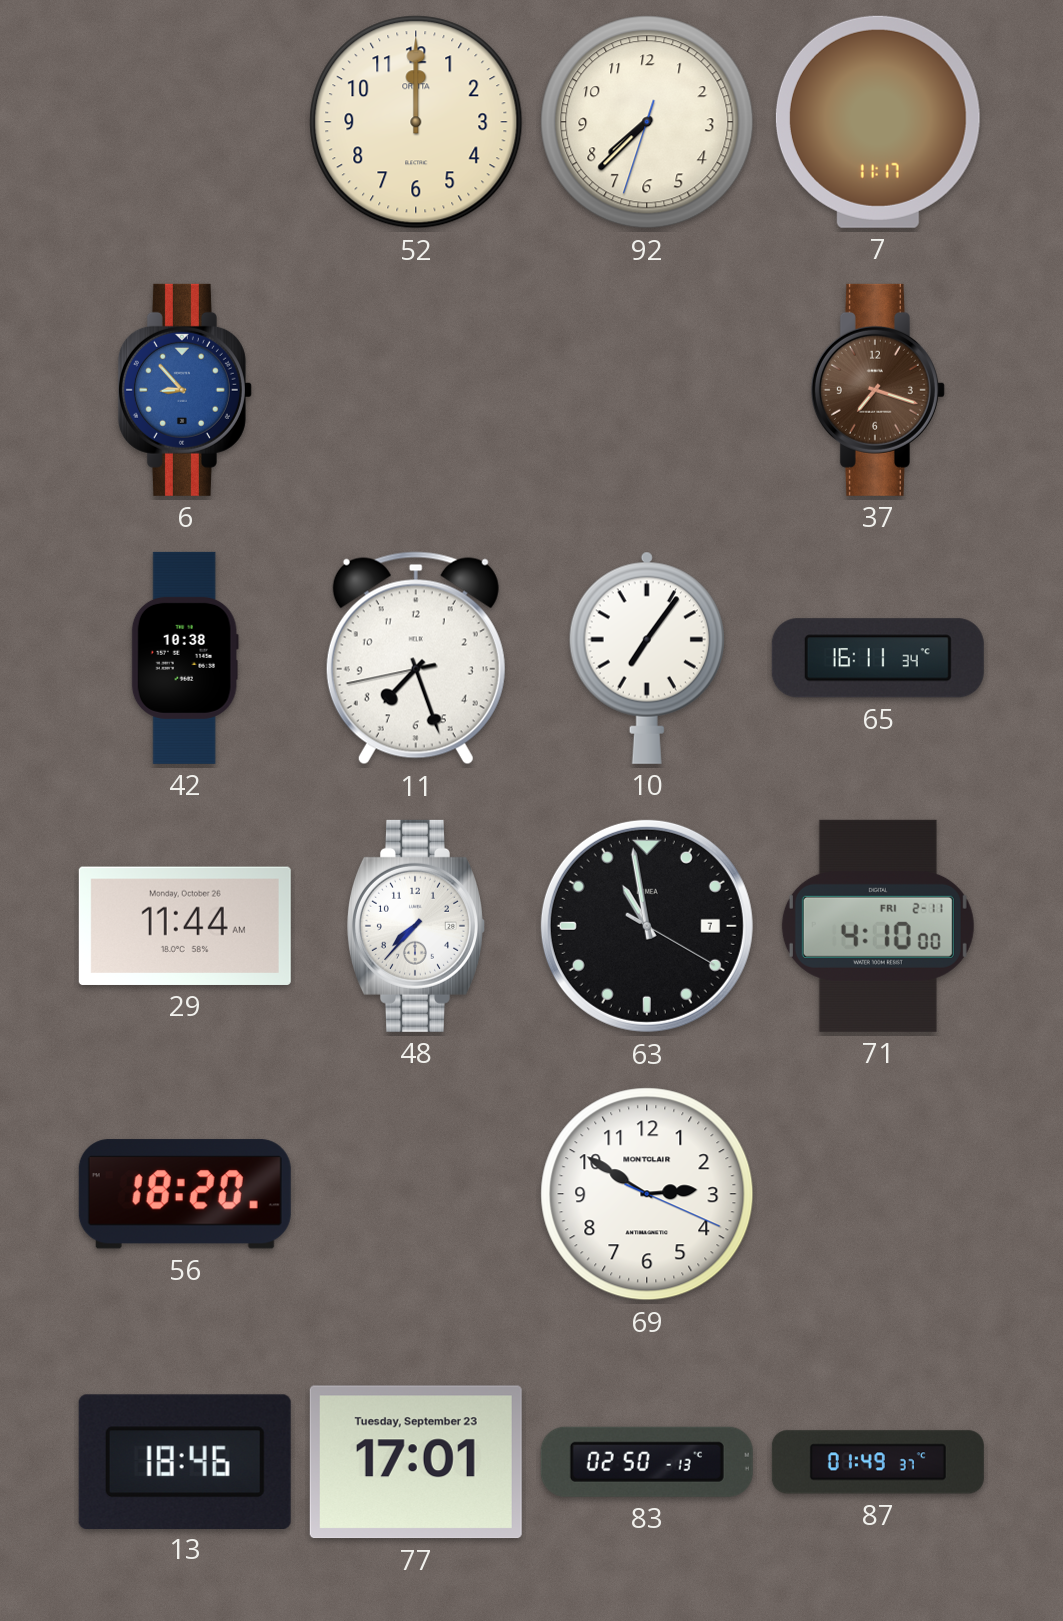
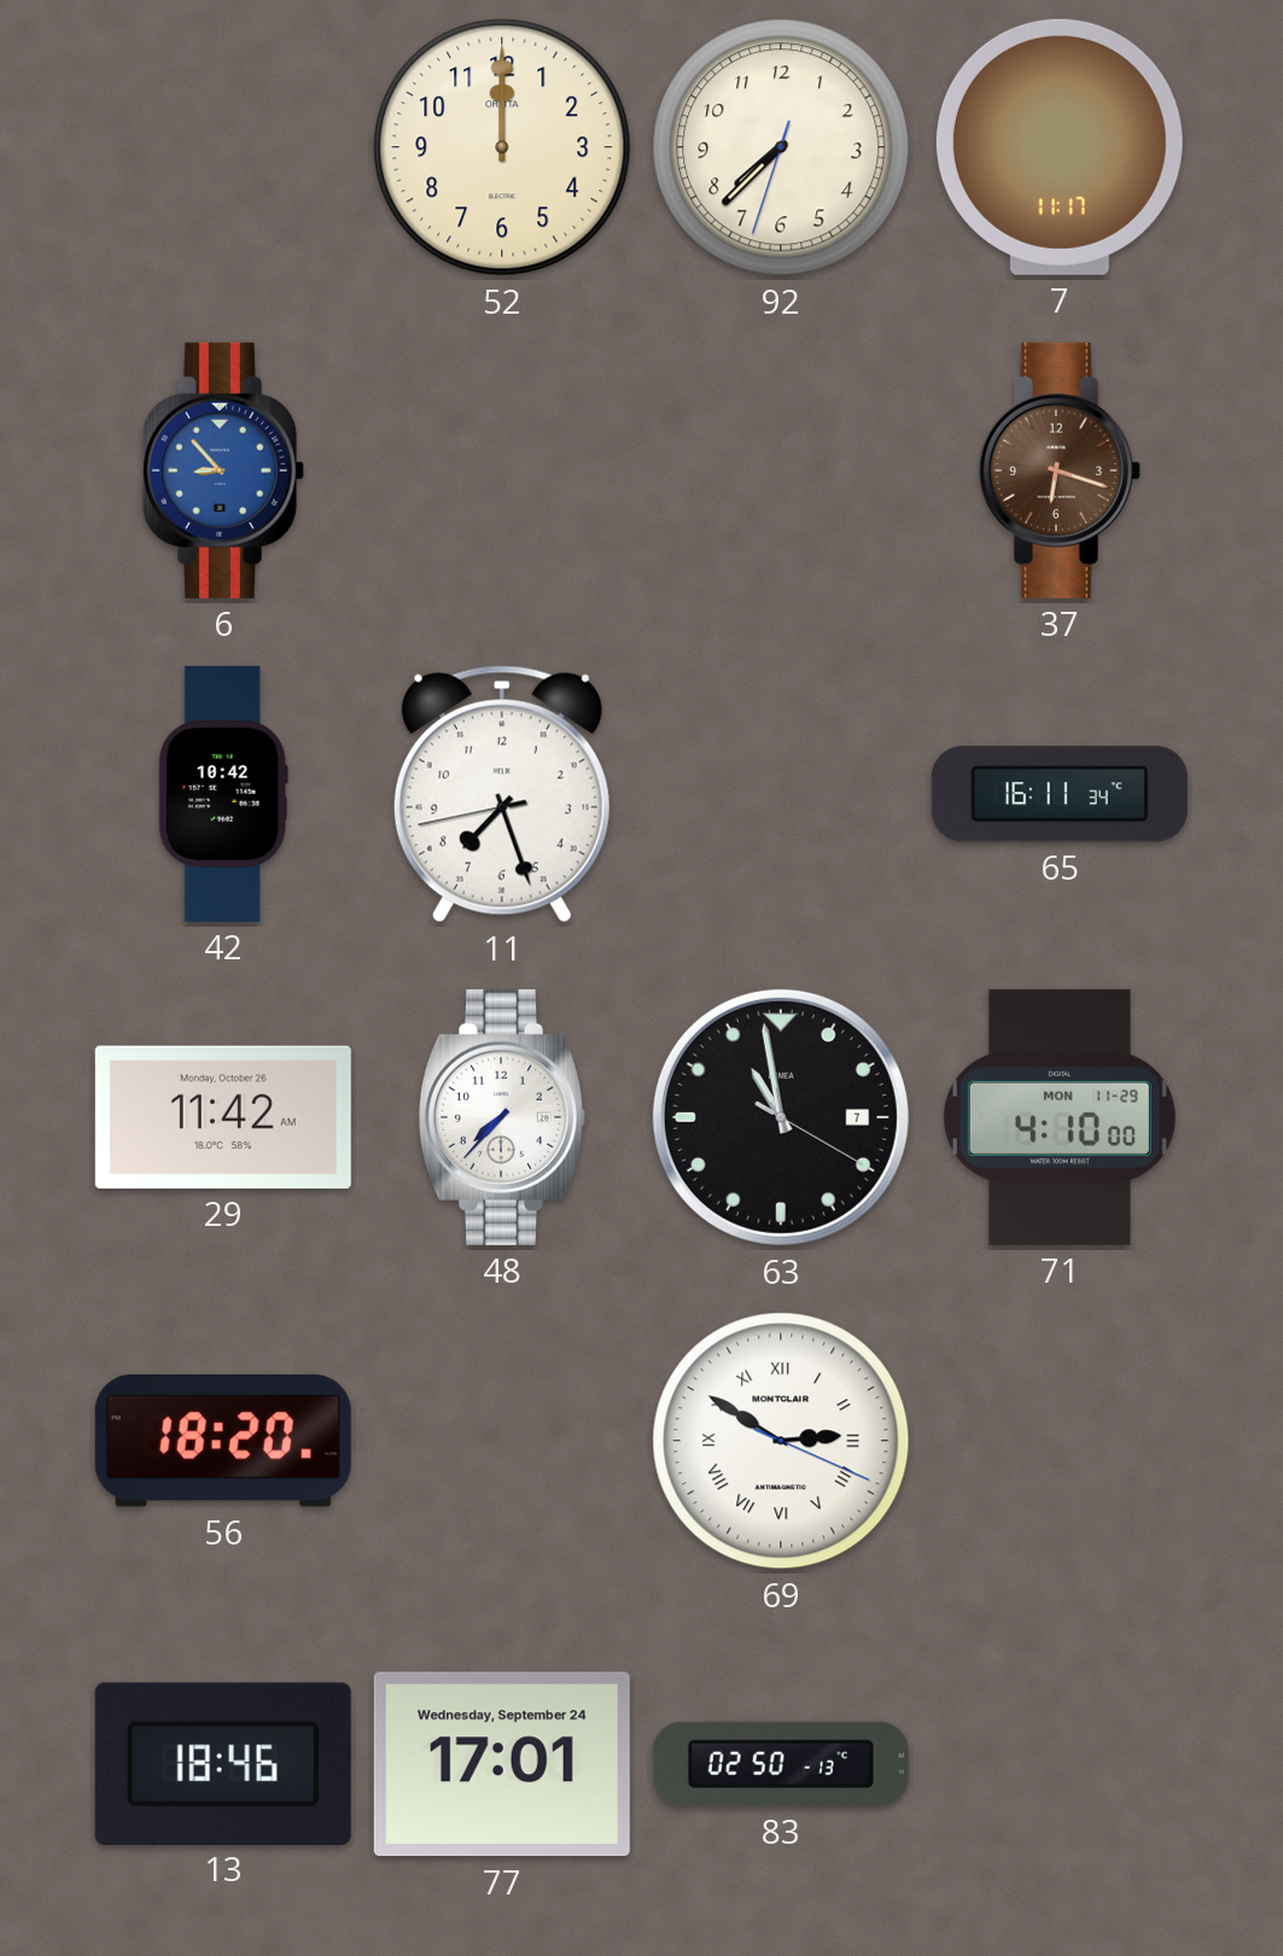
37: 7:18 -> 6:18
42: 10:38 -> 10:42
10: 7:06 -> none
29: 11:44 -> 11:42
71 date: FRI 2-11 -> MON 11-29
69 numerals: Arabic -> Roman
77 date: Tuesday, September 23 -> Wednesday, September 24
87: 01:49 -> none
